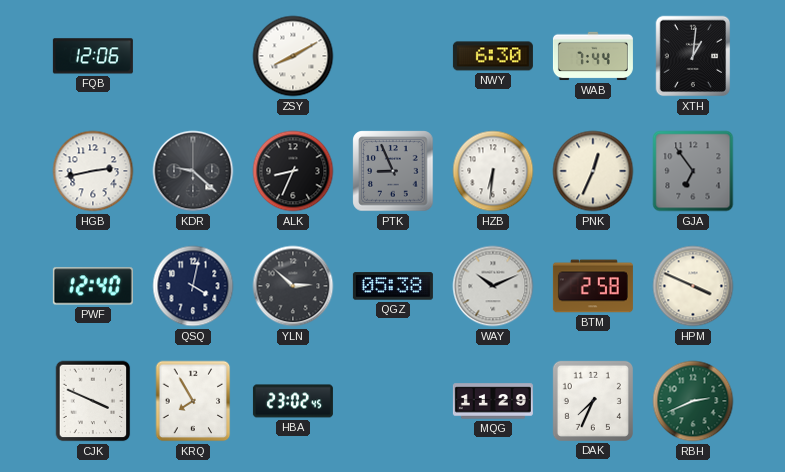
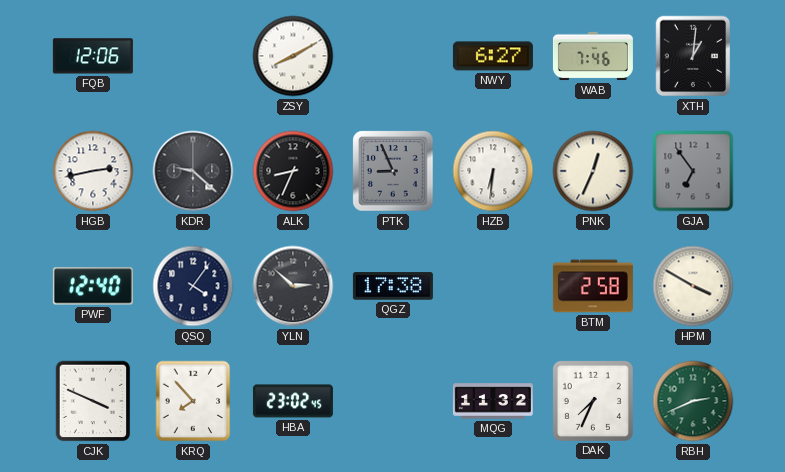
NWY: 6:30 -> 6:27
WAB: 7:44 -> 7:46
QSQ: 4:02 -> 4:06
QGZ: 05:38 -> 17:38
WAY: 10:11 -> none
HPM: 3:49 -> 3:50
KRQ: 7:55 -> 7:53
MQG: 11:29 -> 11:32
